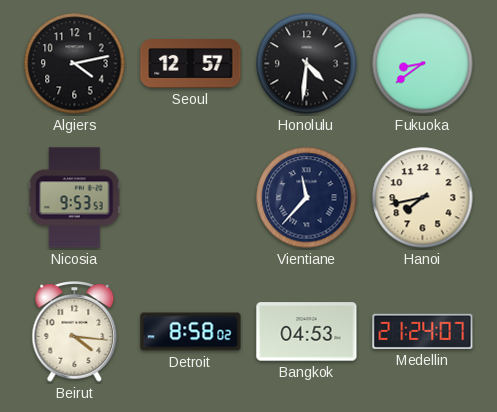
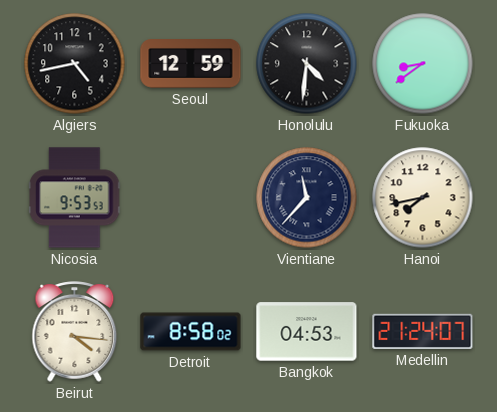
Algiers: 4:13 -> 4:43
Seoul: 12:57 -> 12:59
